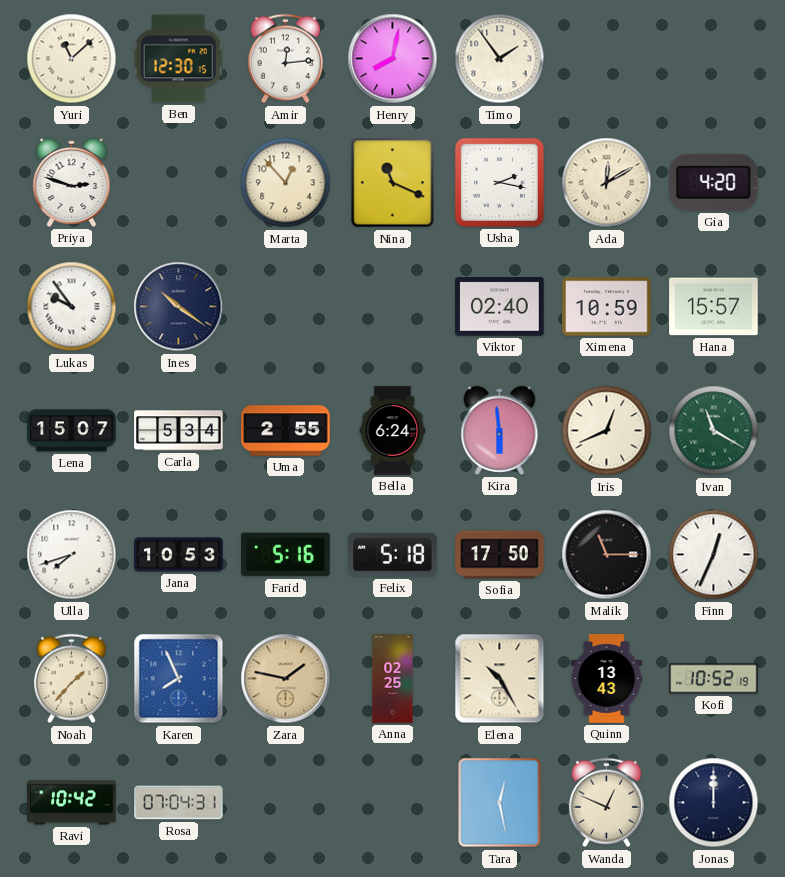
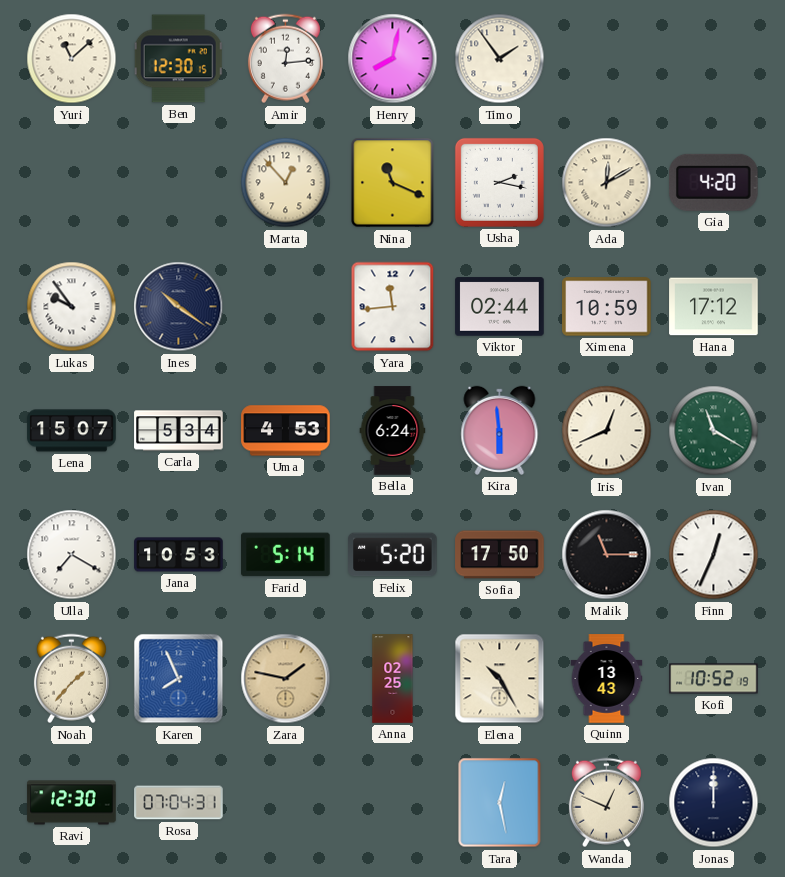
Priya: 2:48 -> none
Yara: none -> 11:44
Viktor: 02:40 -> 02:44
Hana: 15:57 -> 17:12
Uma: 2:55 -> 4:53
Ulla: 7:42 -> 7:20
Farid: 5:16 -> 5:14
Felix: 5:18 -> 5:20
Ravi: 10:42 -> 12:30
